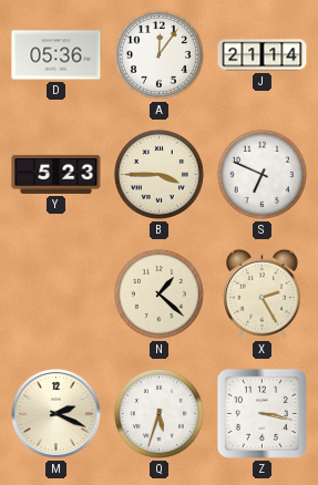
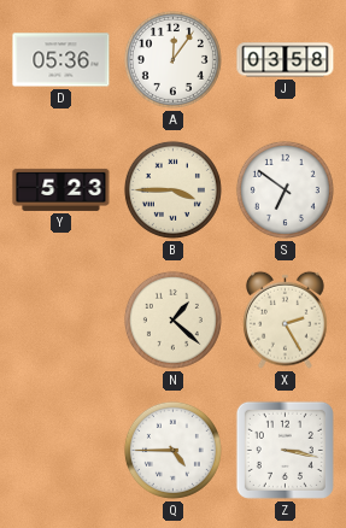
J: 21:14 -> 03:58
S: 6:49 -> 6:51
M: 2:19 -> none
Q: 5:33 -> 4:45
